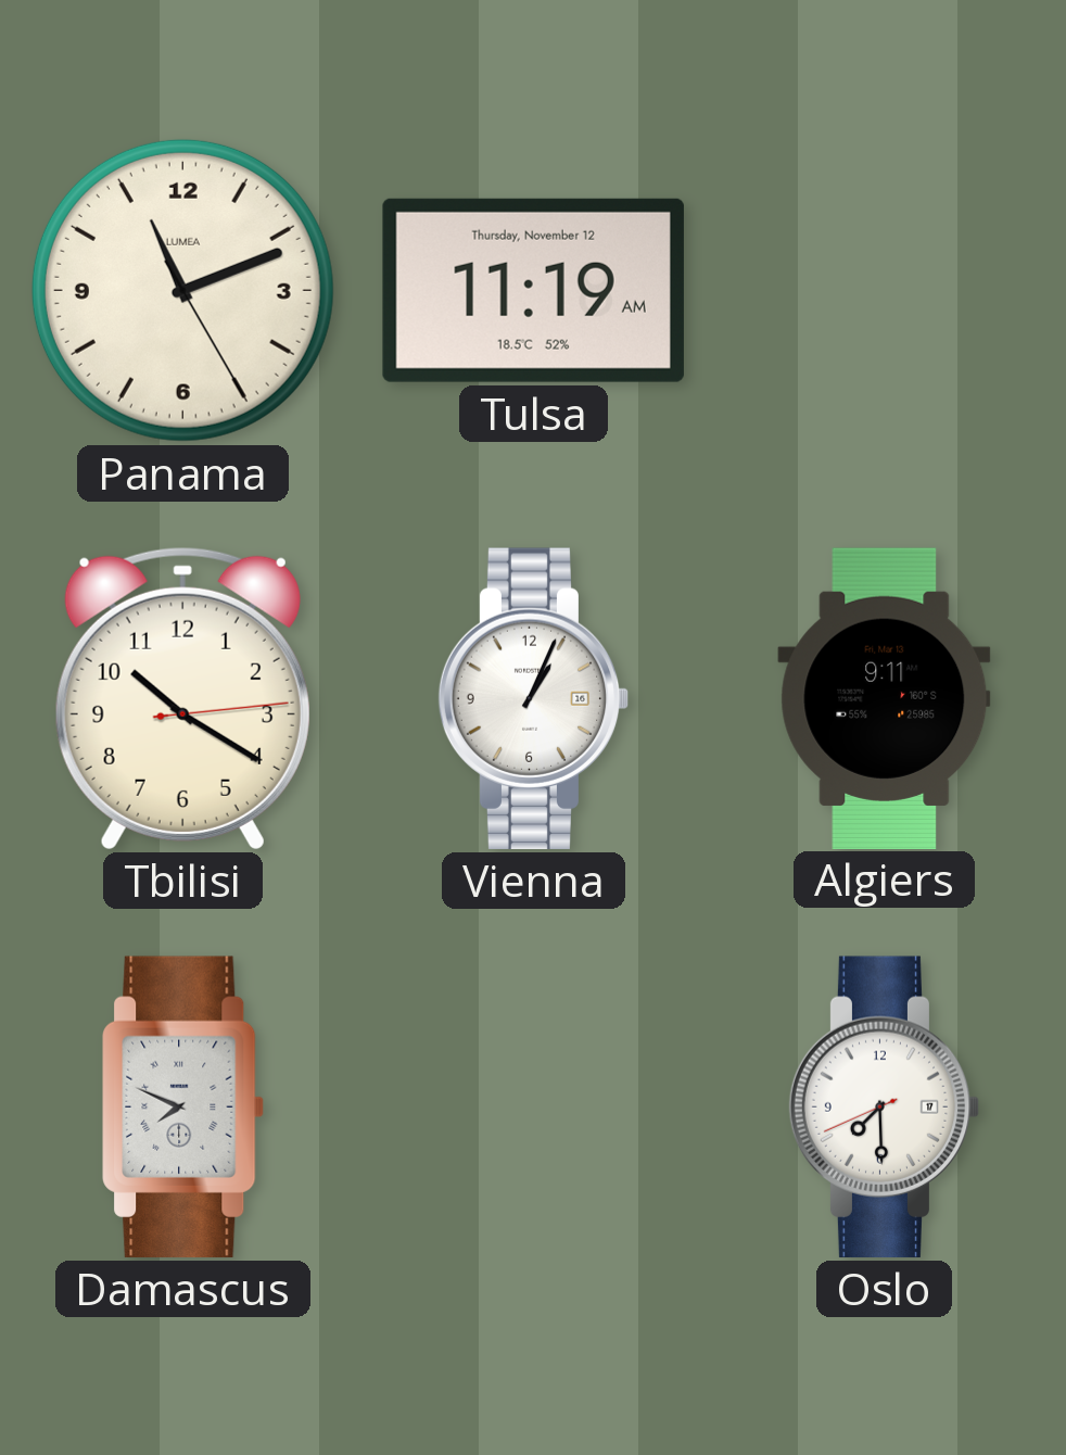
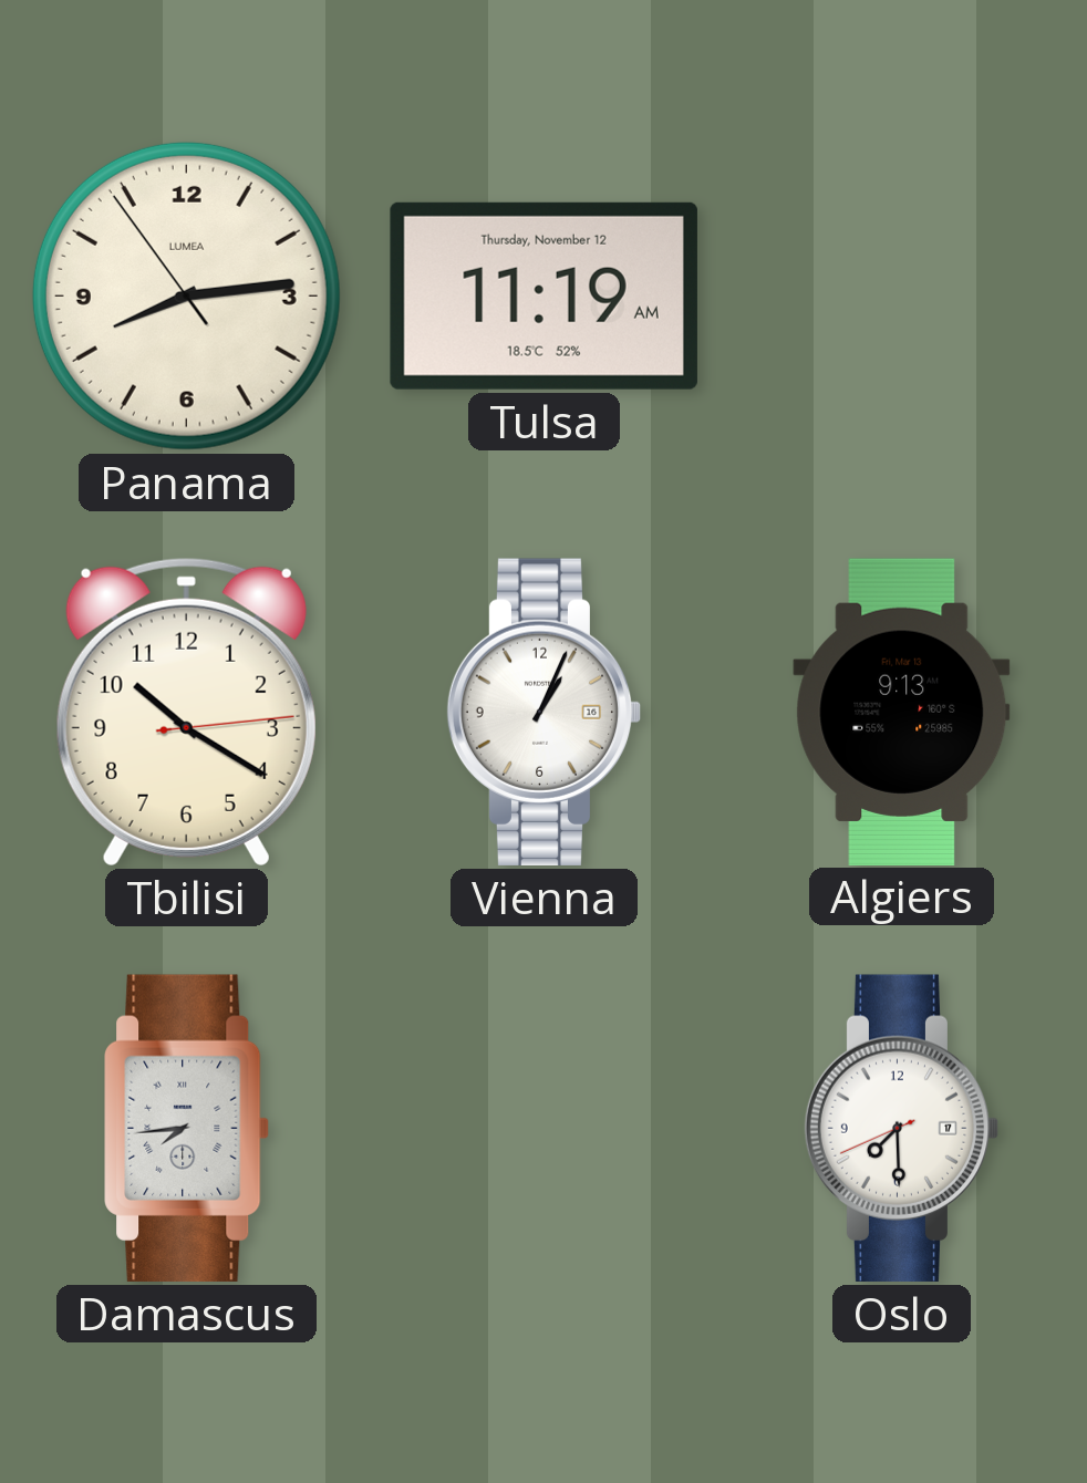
Panama: 11:11 -> 8:13
Algiers: 9:11 -> 9:13
Damascus: 7:49 -> 7:44
